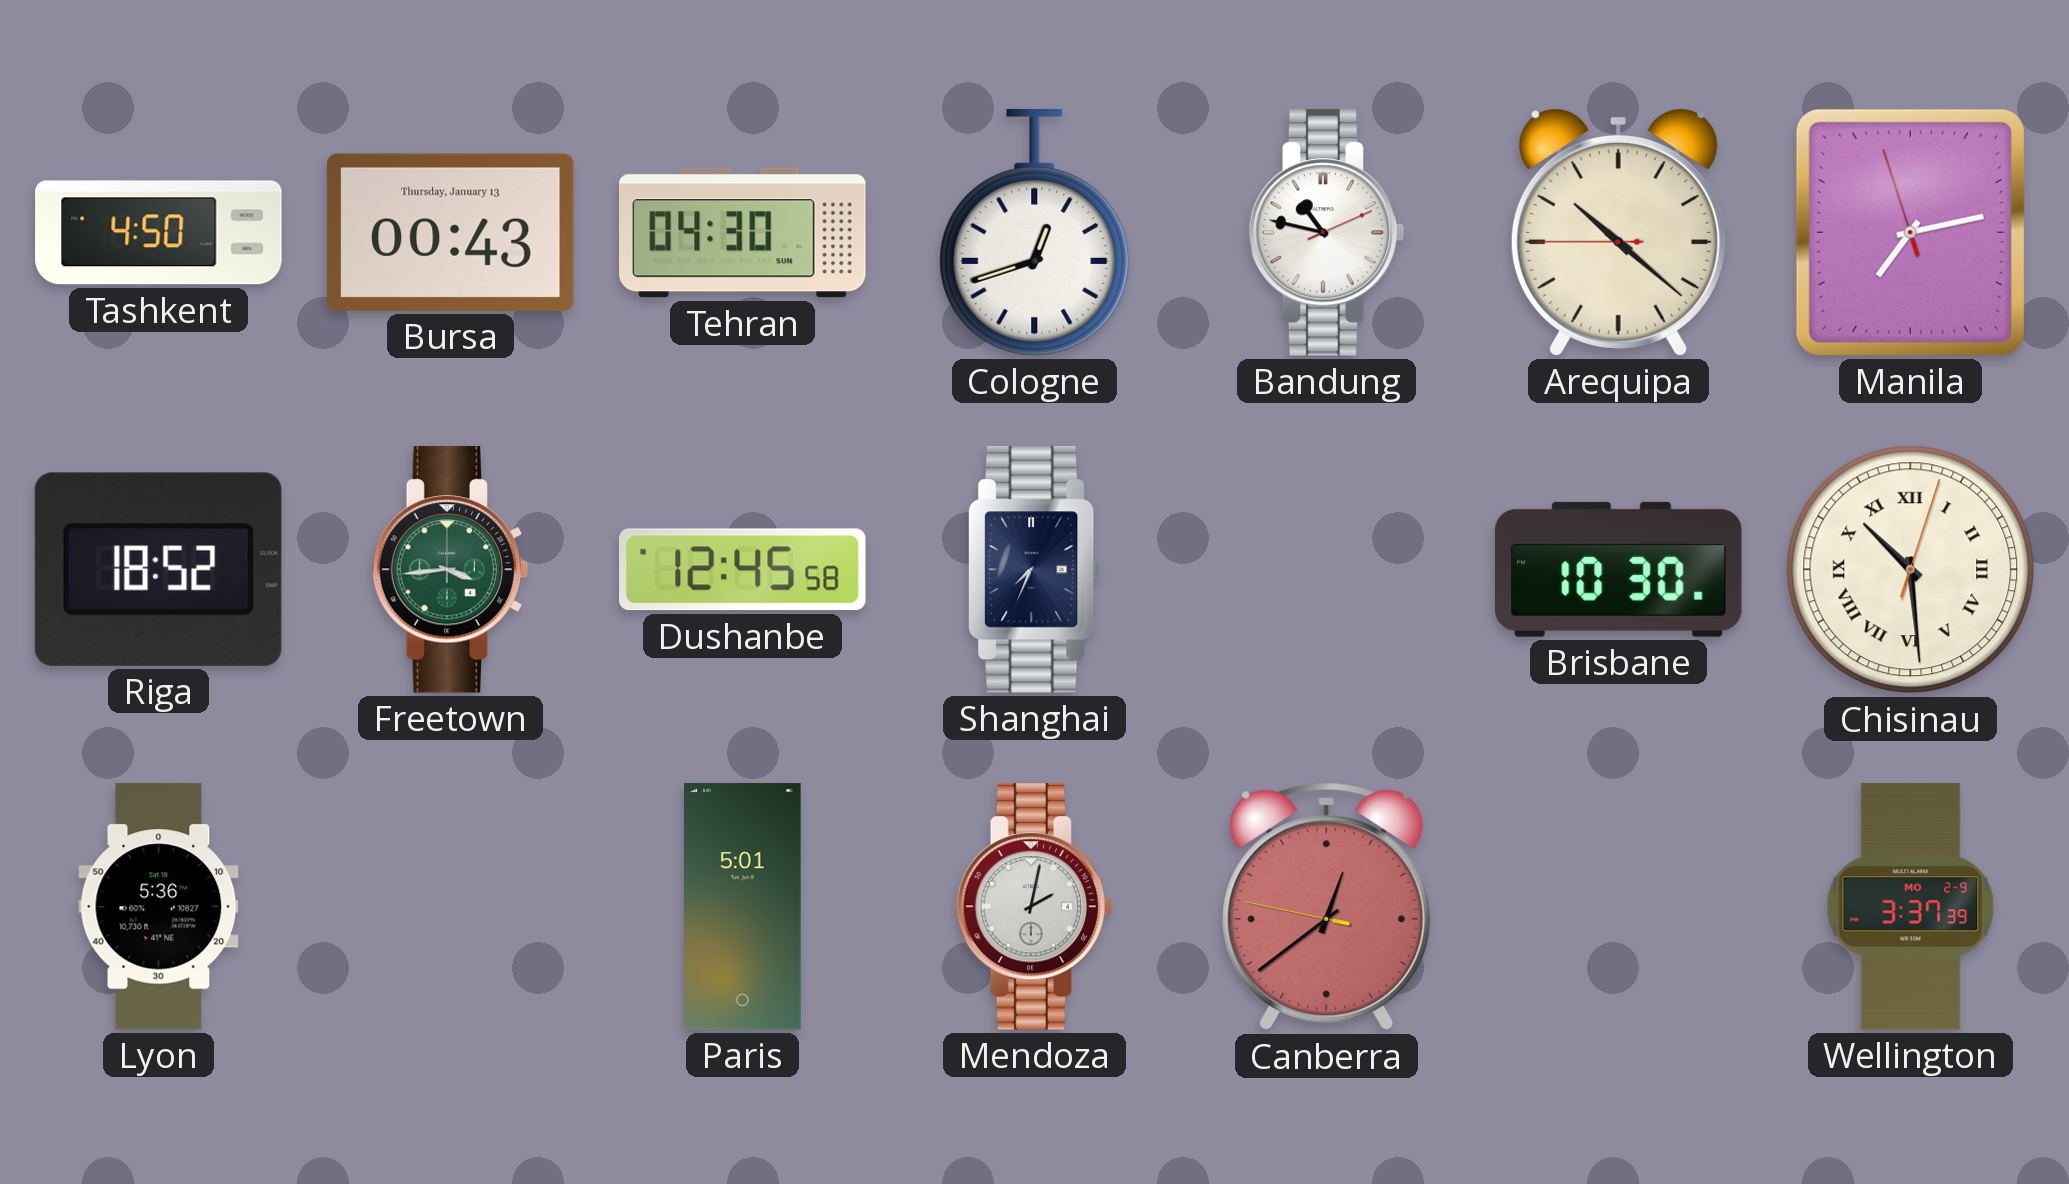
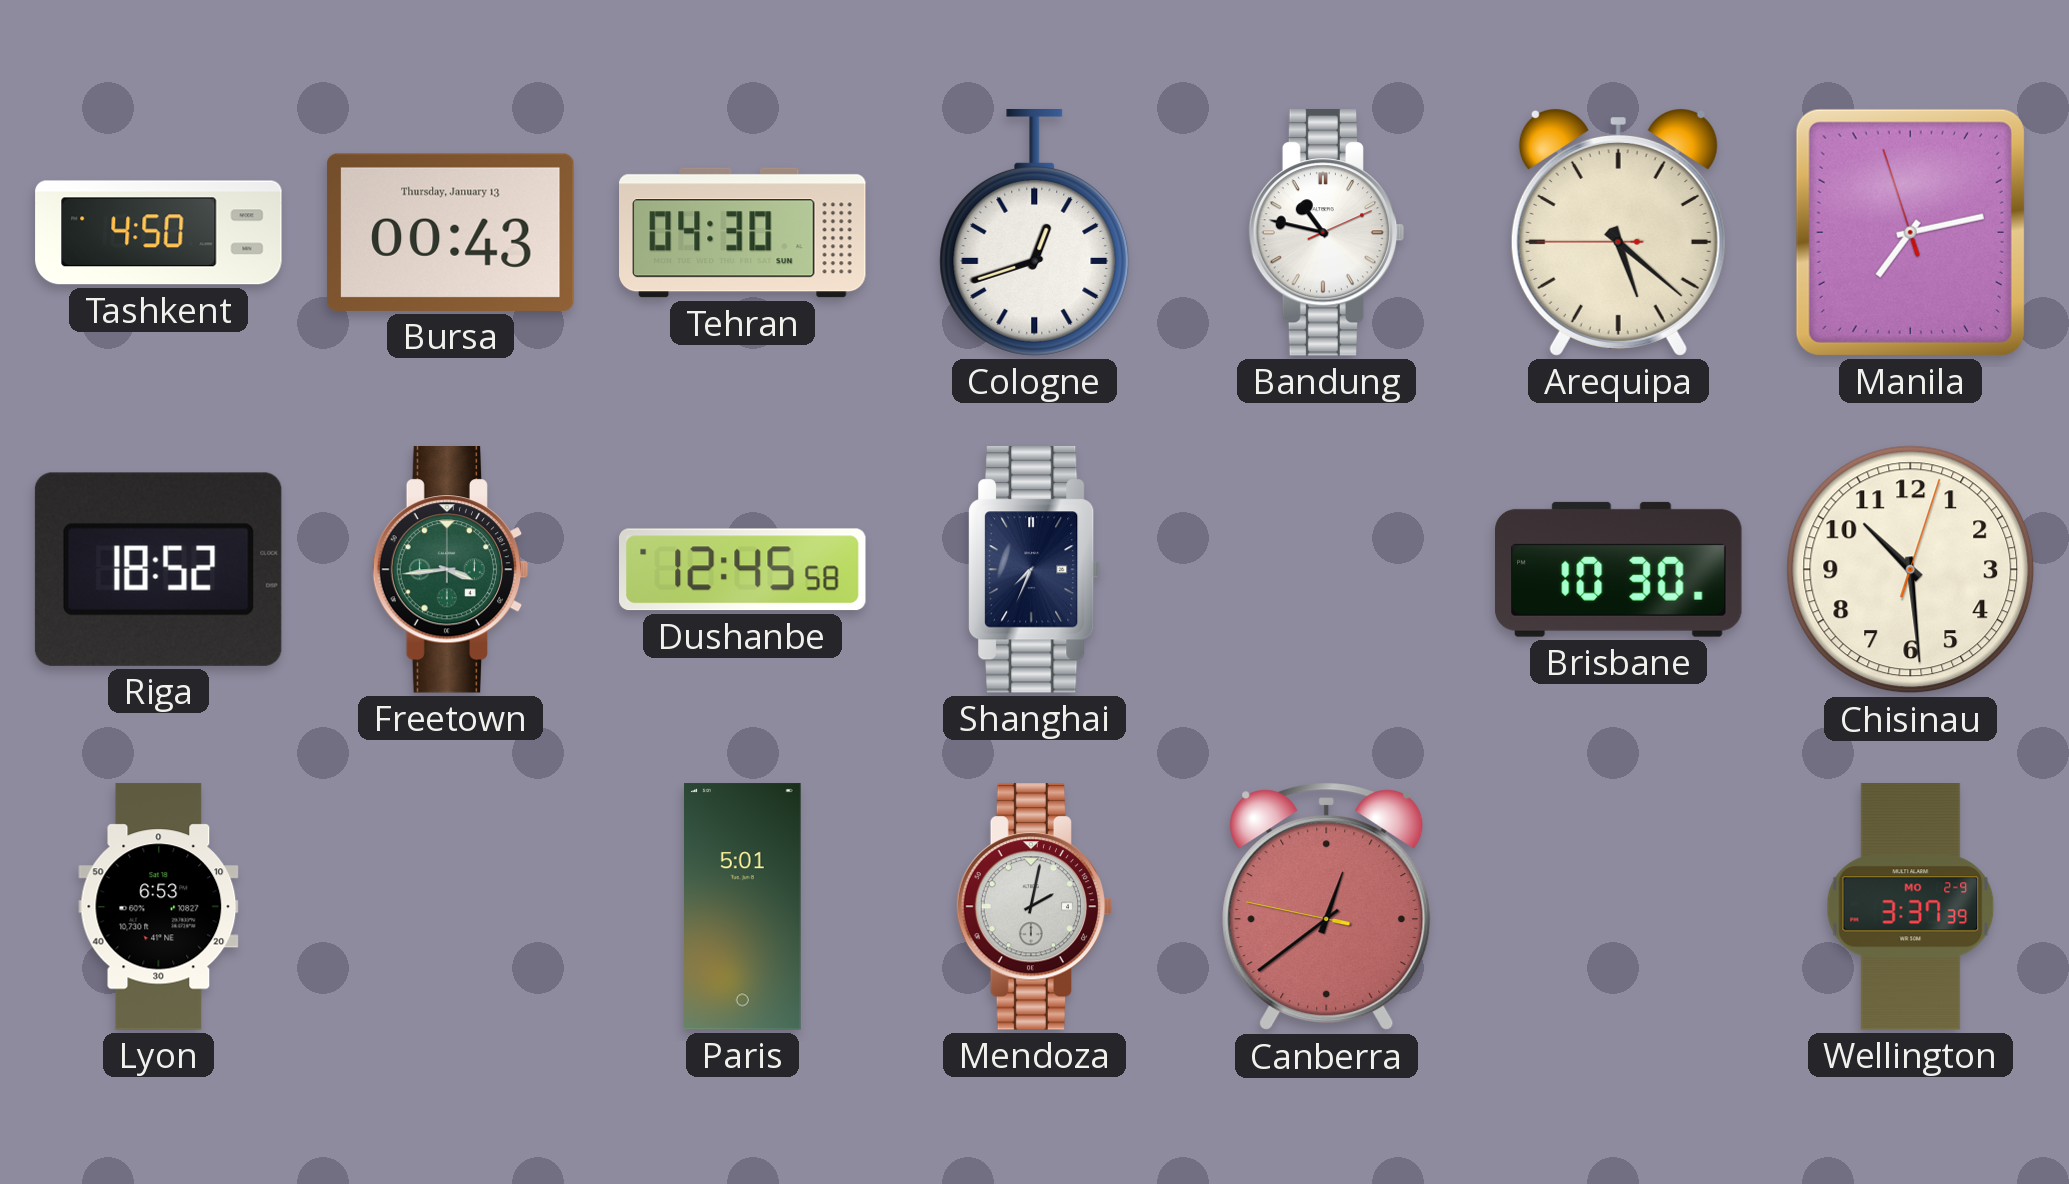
Arequipa: 10:21 -> 5:21
Chisinau numerals: Roman -> Arabic
Lyon: 5:36 -> 6:53
